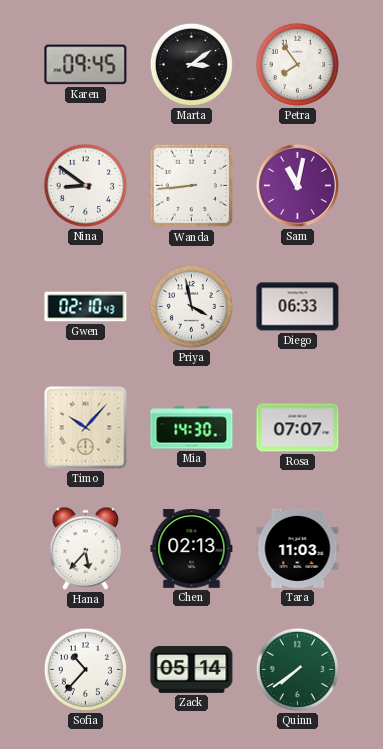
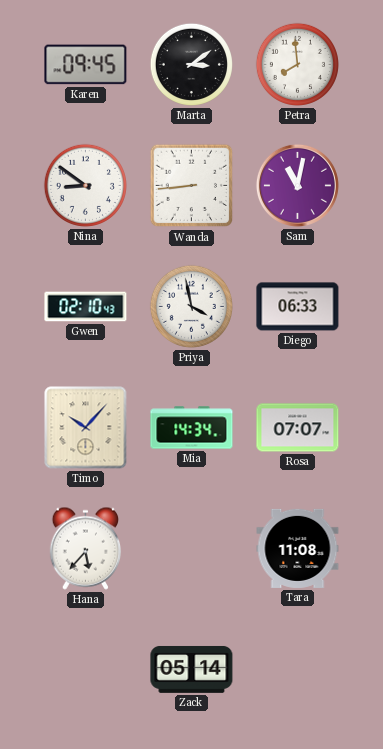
Petra: 7:54 -> 7:59
Mia: 14:30 -> 14:34
Chen: 02:13 -> none
Tara: 11:03 -> 11:08
Sofia: 10:37 -> none
Quinn: 7:39 -> none
